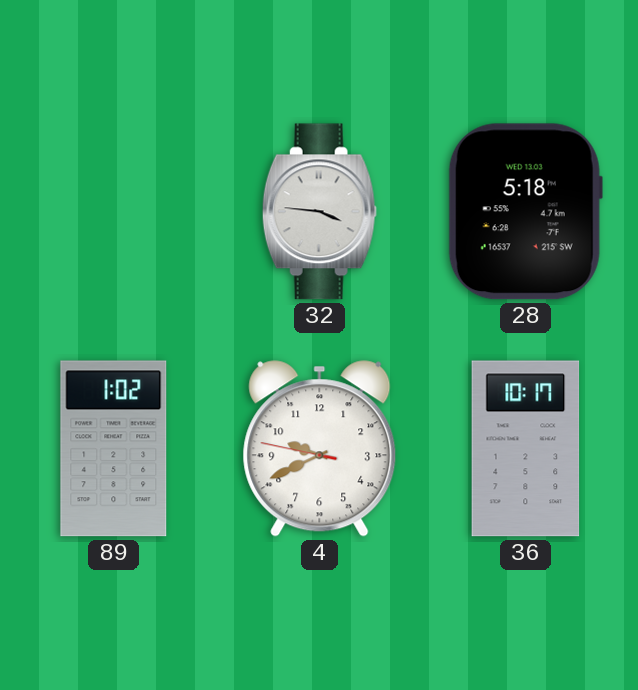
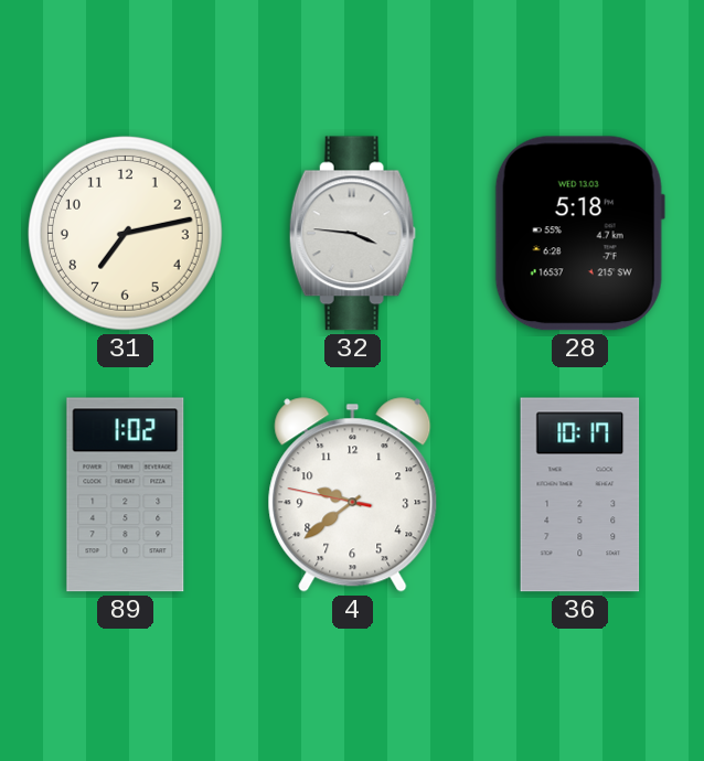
31: none -> 7:13
4: 9:40 -> 9:38
